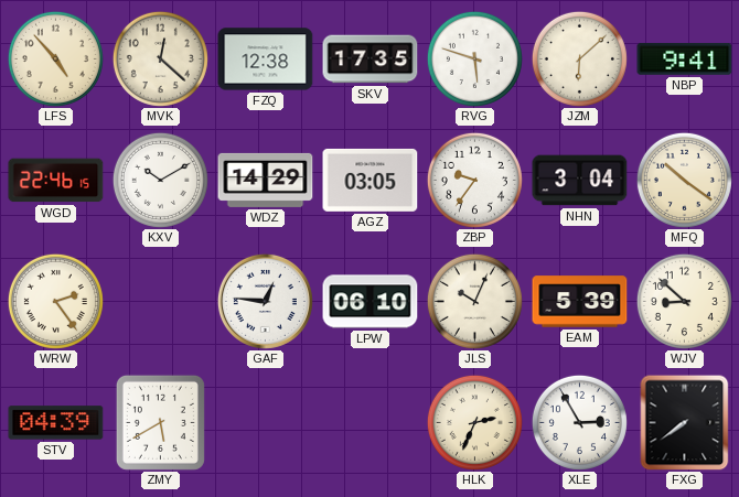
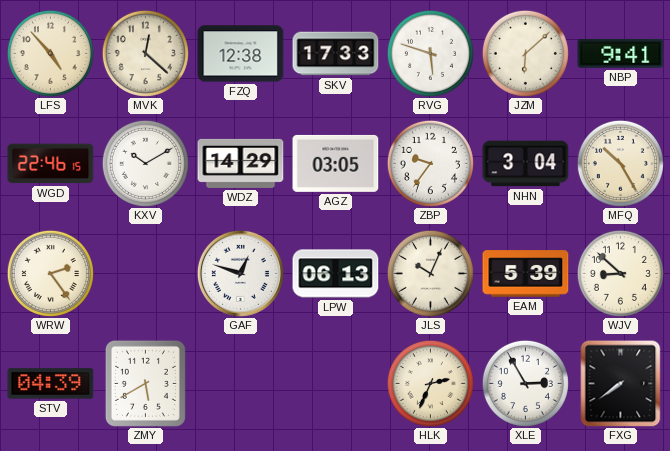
SKV: 17:35 -> 17:33
MFQ: 10:21 -> 10:25
GAF: 12:46 -> 12:48
LPW: 06:10 -> 06:13
